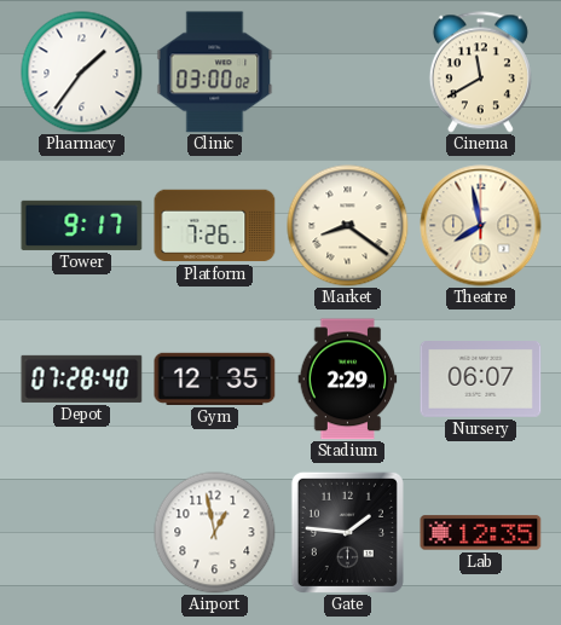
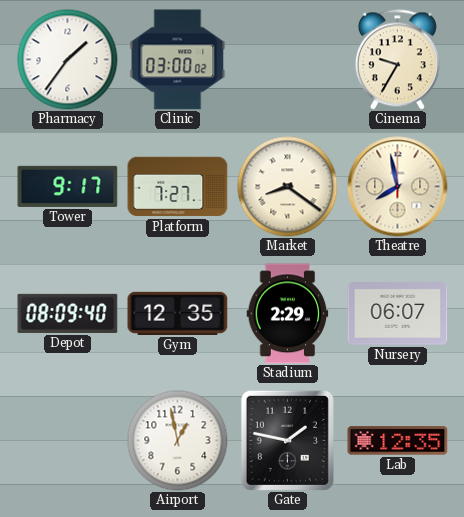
Cinema: 11:40 -> 9:35
Platform: 7:26 -> 7:27
Depot: 07:28 -> 08:09
Gate: 1:46 -> 1:47
